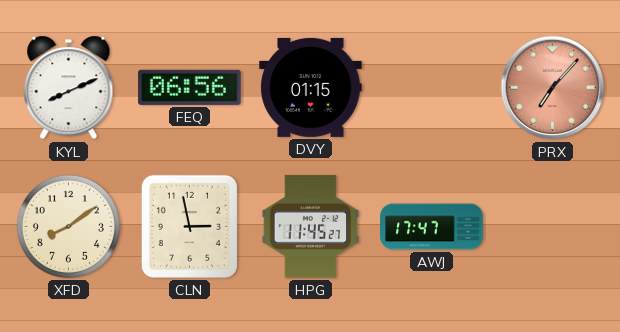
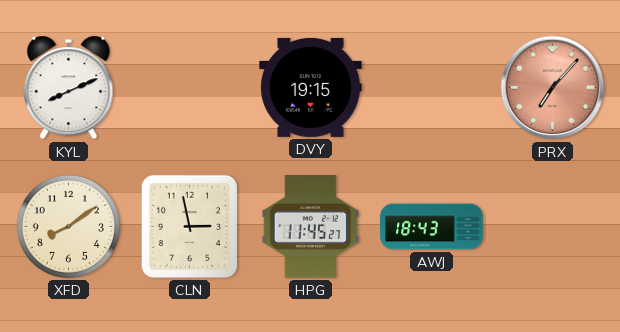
FEQ: 06:56 -> none
DVY: 01:15 -> 19:15
AWJ: 17:47 -> 18:43
